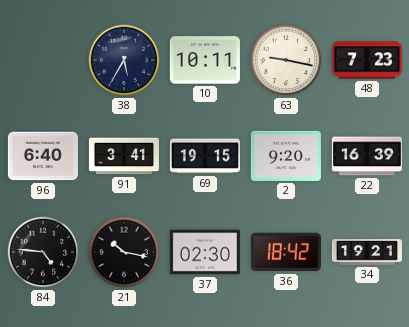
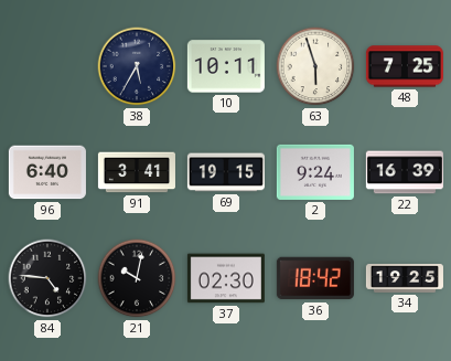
63: 9:17 -> 5:57
48: 7:23 -> 7:25
2: 9:20 -> 9:24
21: 10:17 -> 10:02
34: 19:21 -> 19:25
